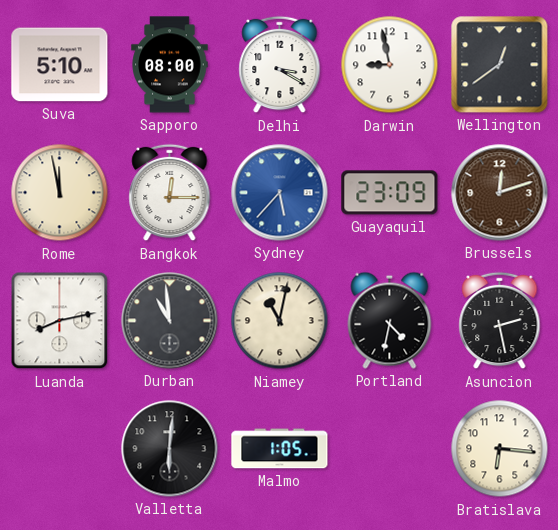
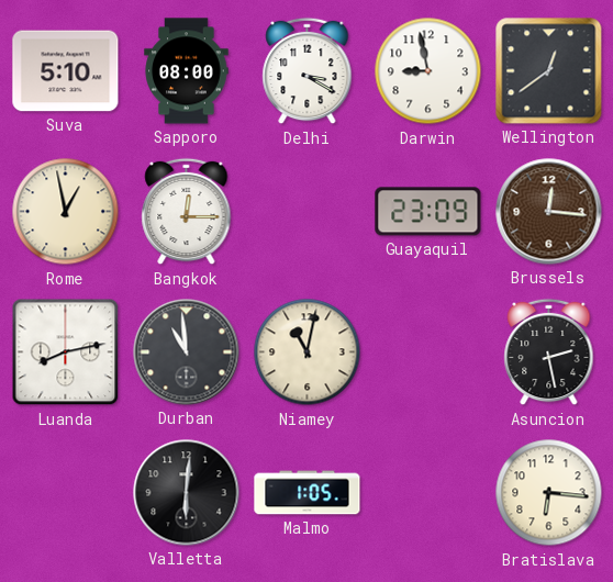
Rome: 11:58 -> 12:58
Sydney: 5:37 -> none
Brussels: 12:12 -> 12:16
Portland: 4:32 -> none
